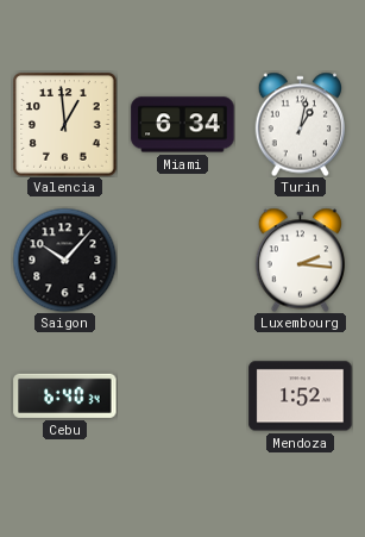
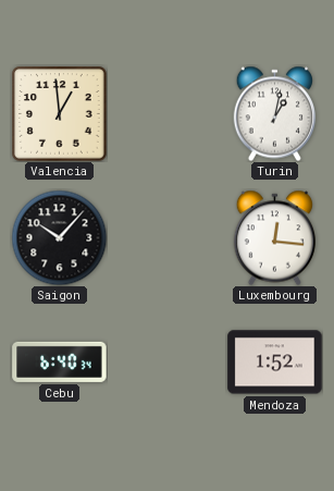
Miami: 6:34 -> none
Luxembourg: 2:16 -> 12:16
